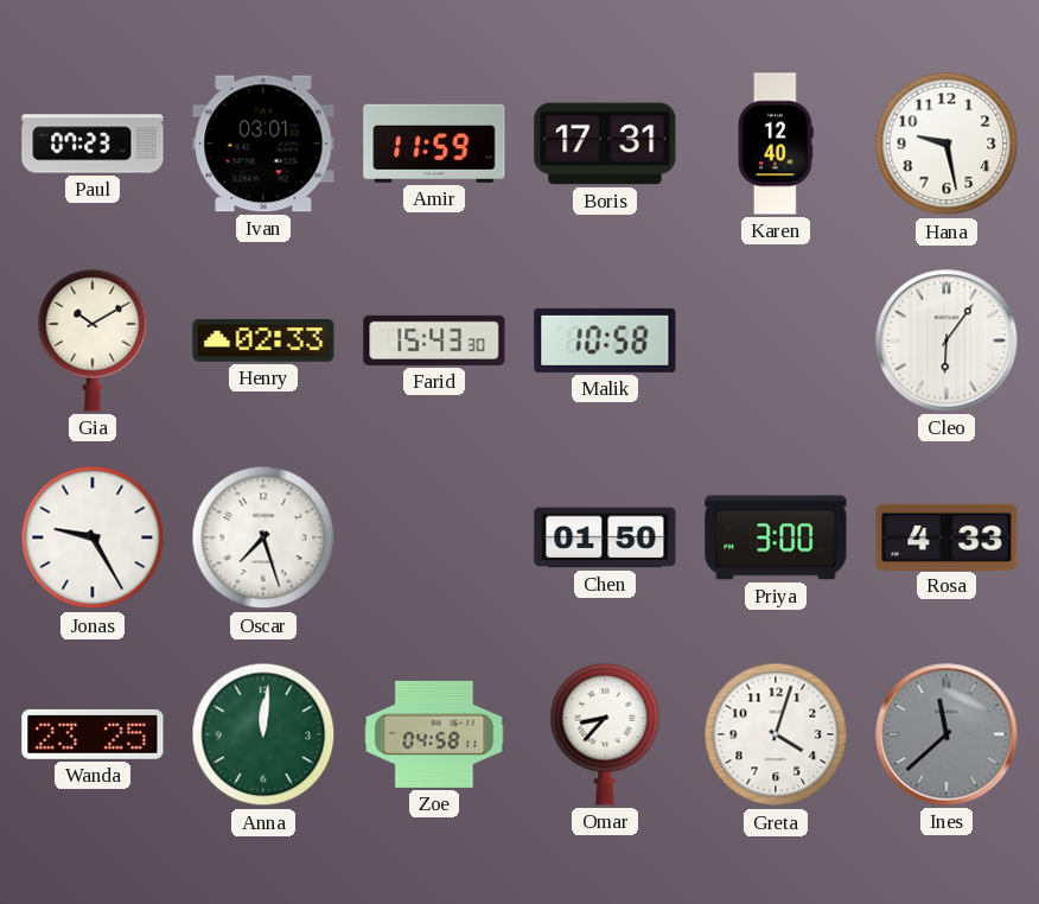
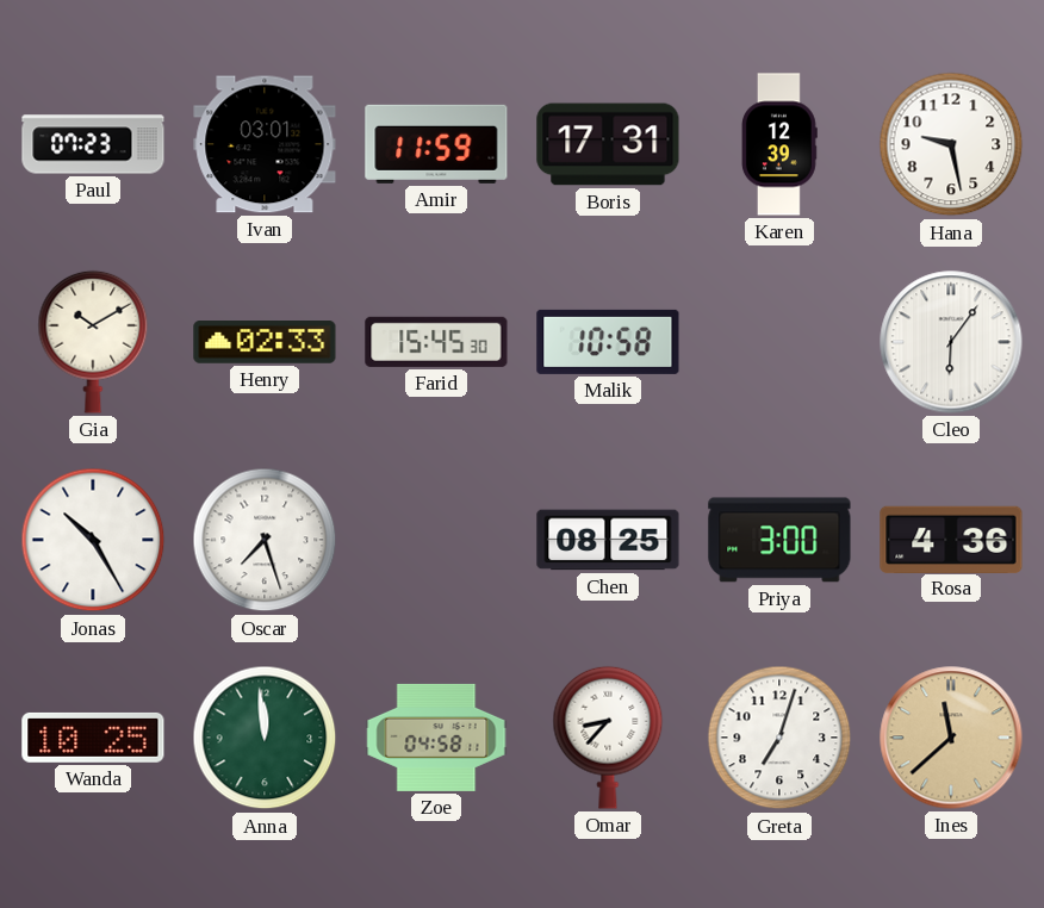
Karen: 12:40 -> 12:39
Farid: 15:43 -> 15:45
Jonas: 9:25 -> 10:25
Chen: 01:50 -> 08:25
Rosa: 4:33 -> 4:36
Wanda: 23:25 -> 10:25
Anna: 12:01 -> 11:59
Greta: 4:03 -> 7:03
Ines dial: grey -> champagne
